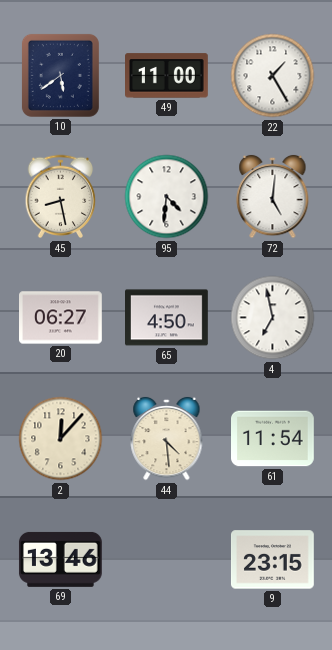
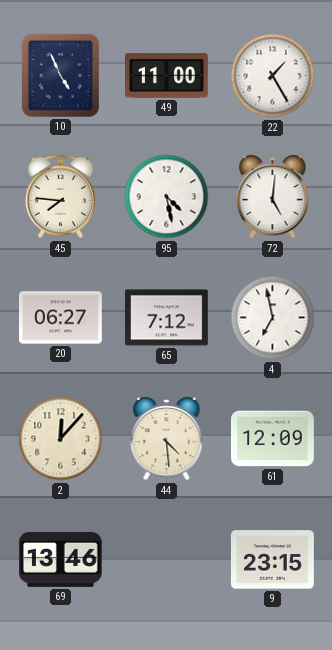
10: 5:39 -> 4:56
45: 8:28 -> 7:46
95: 4:31 -> 4:28
65: 4:50 -> 7:12
61: 11:54 -> 12:09
